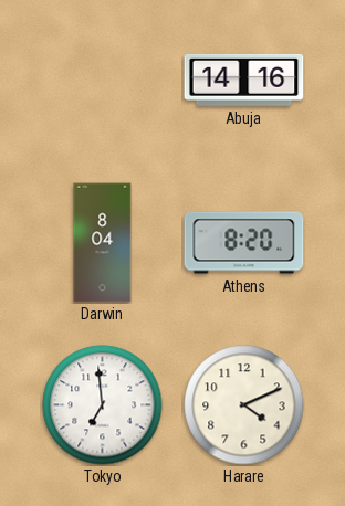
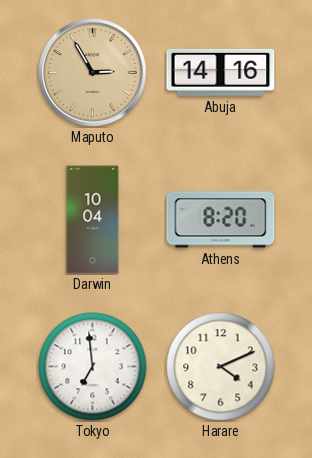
Maputo: none -> 2:55
Darwin: 8:04 -> 10:04
